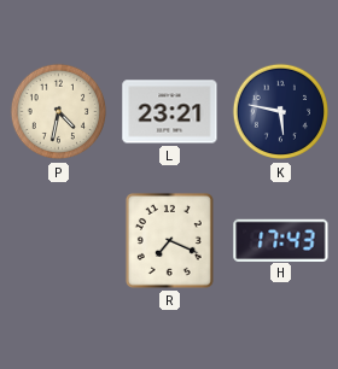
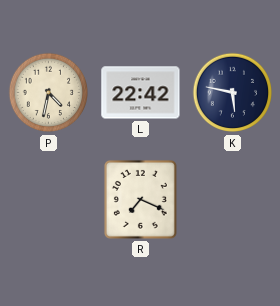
L: 23:21 -> 22:42
H: 17:43 -> none
